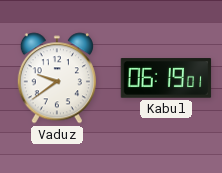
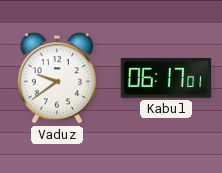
Kabul: 06:19 -> 06:17
